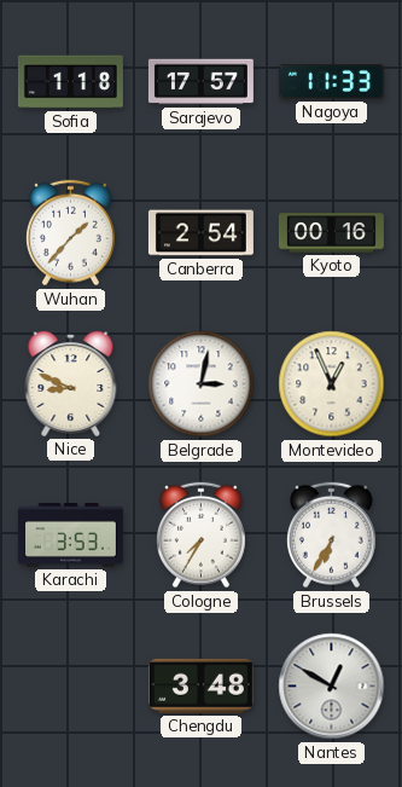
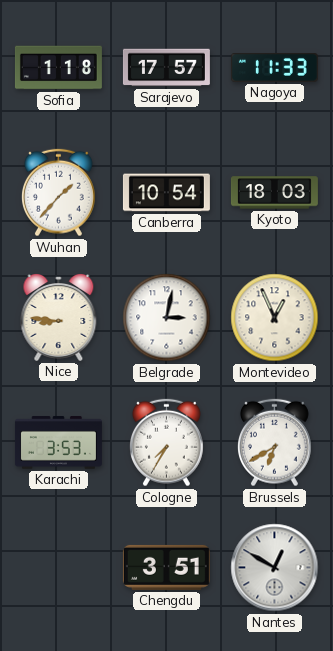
Canberra: 2:54 -> 10:54
Kyoto: 00:16 -> 18:03
Nice: 8:49 -> 8:46
Brussels: 6:35 -> 6:40
Chengdu: 3:48 -> 3:51
